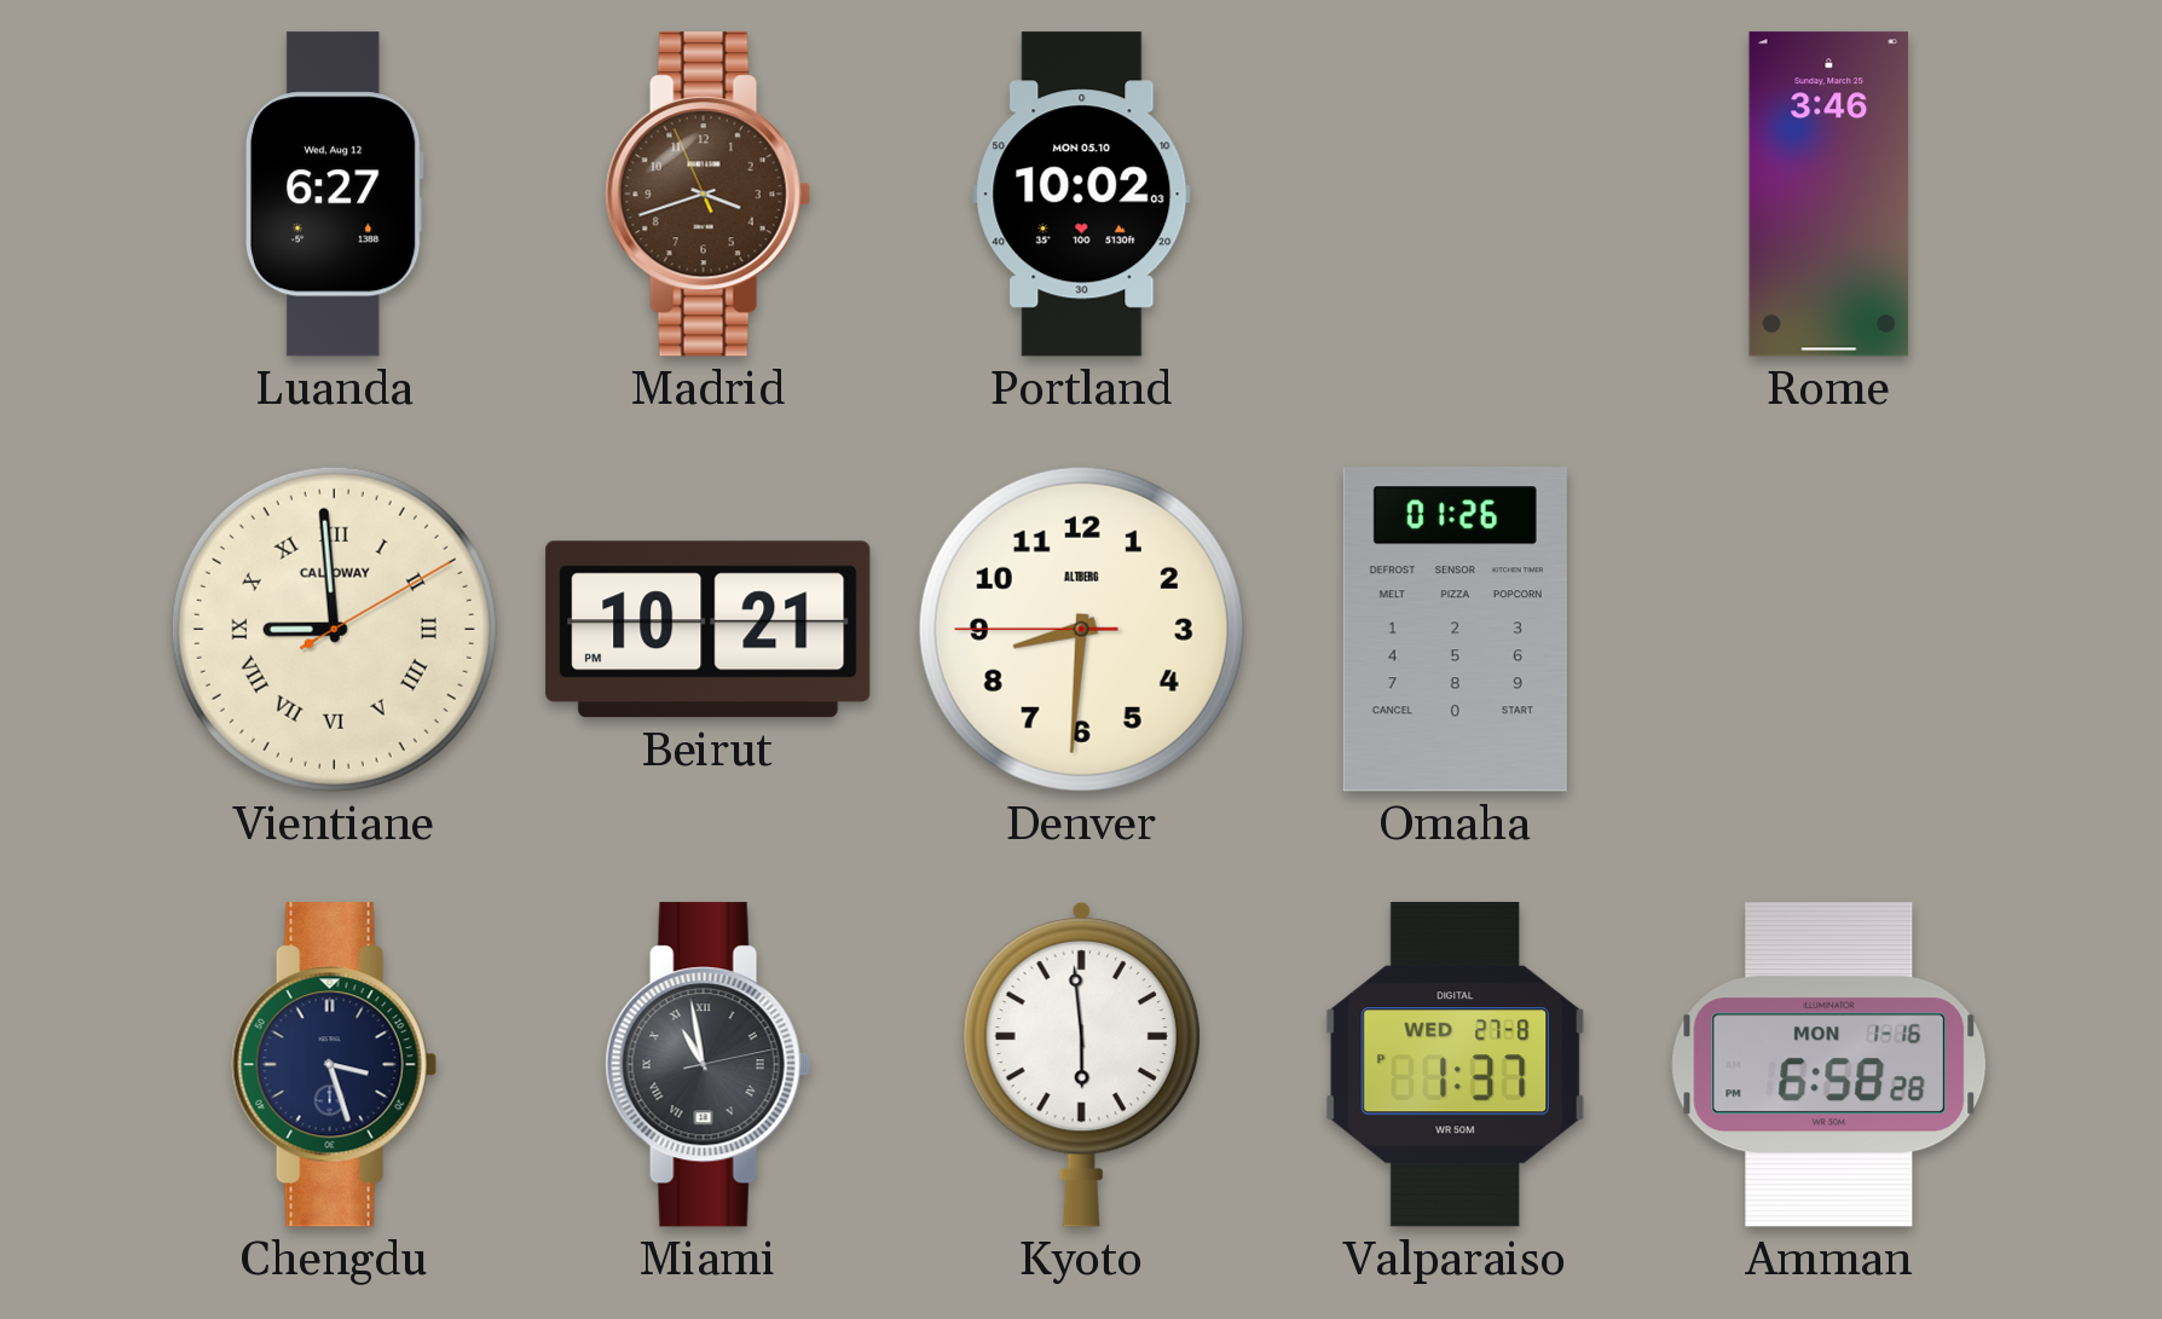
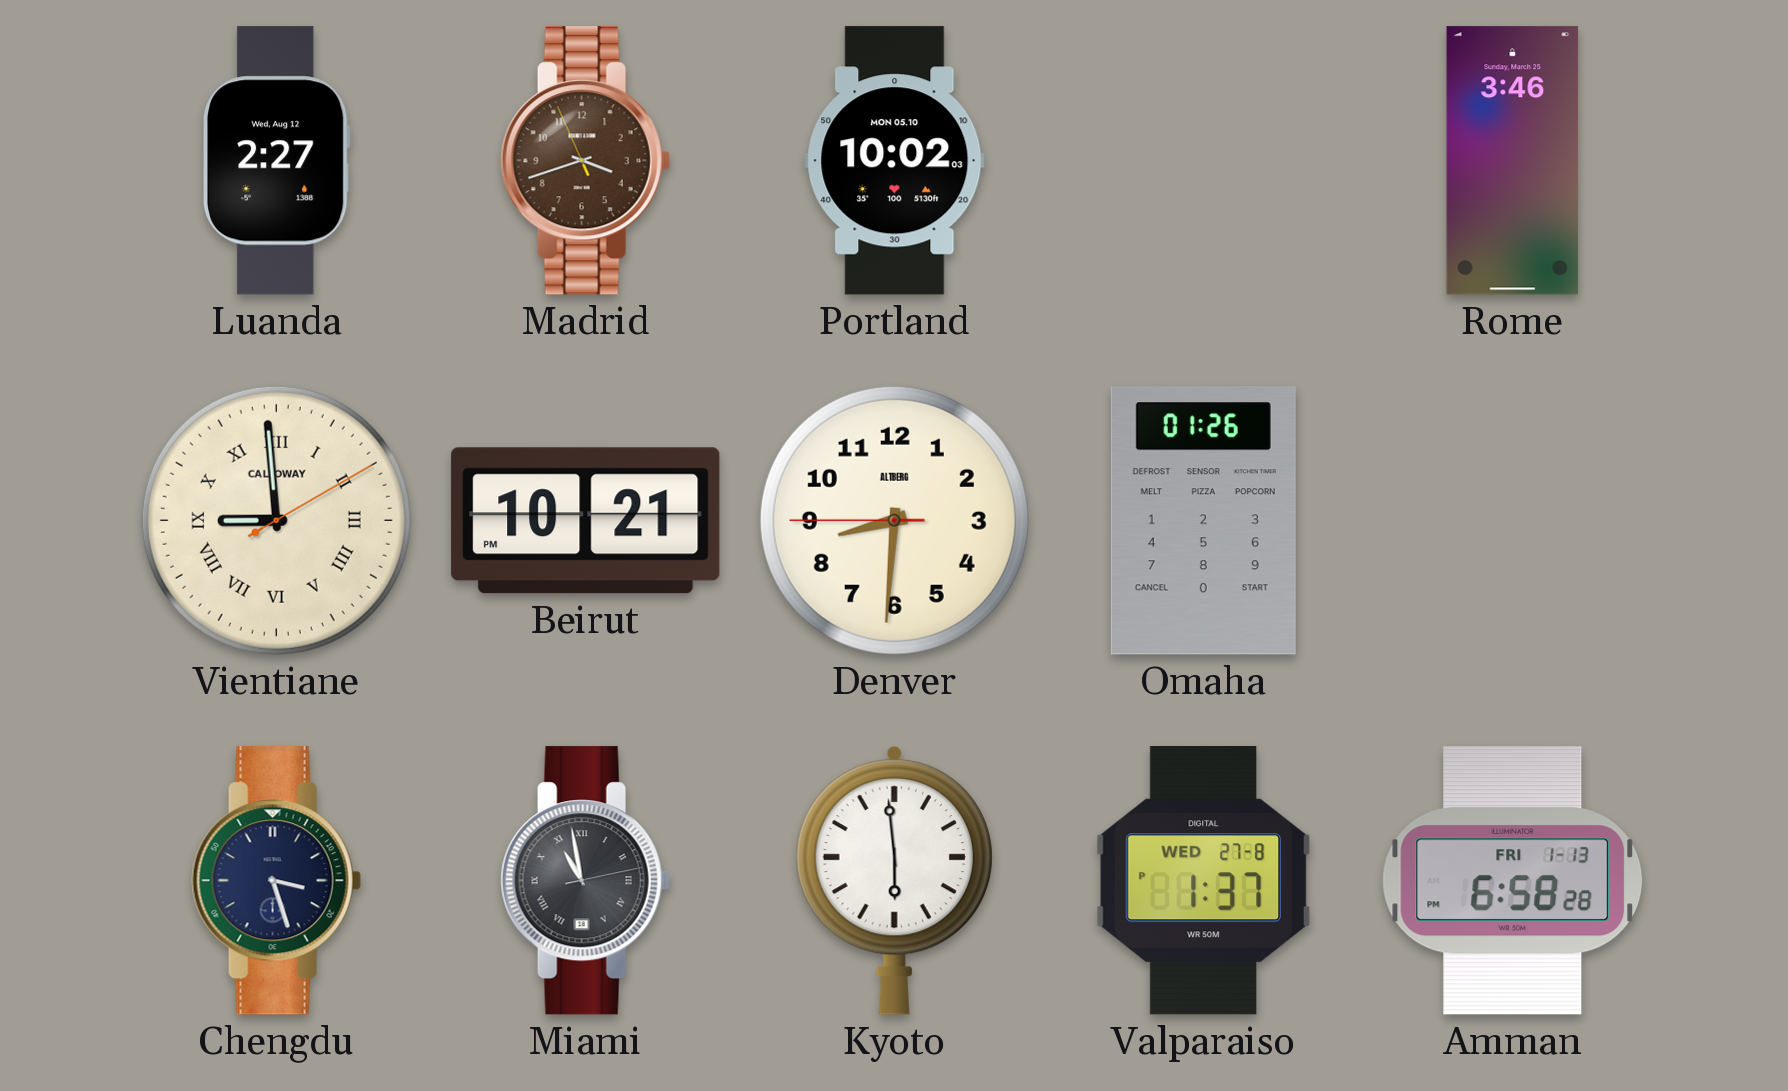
Luanda: 6:27 -> 2:27
Amman date: MON 1-16 -> FRI 1-13
